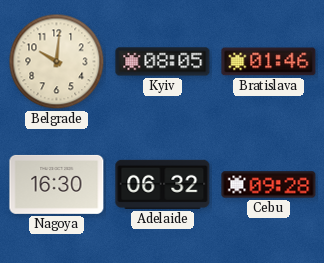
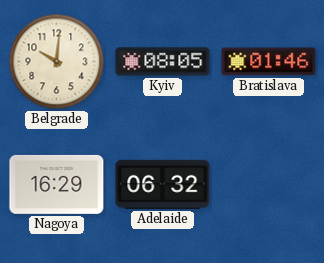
Nagoya: 16:30 -> 16:29
Cebu: 09:28 -> none
